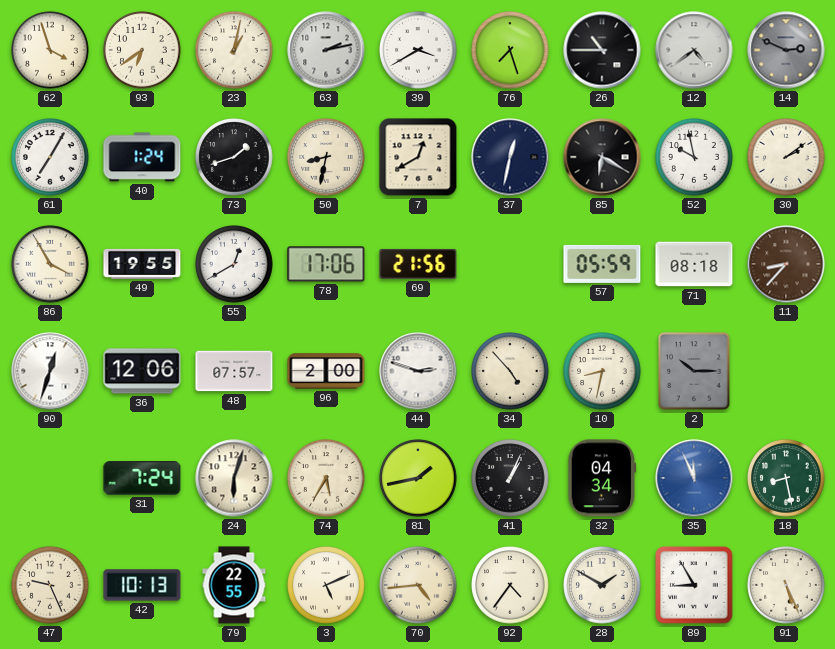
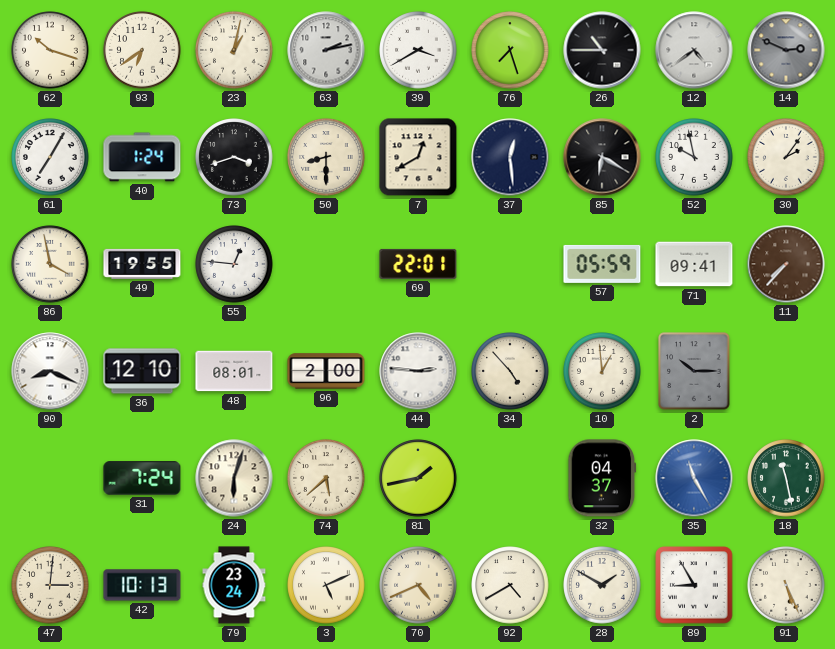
62: 3:57 -> 10:18
73: 1:42 -> 3:42
50: 8:32 -> 8:30
37: 12:32 -> 12:29
30: 2:09 -> 2:06
86: 3:55 -> 3:58
55: 12:40 -> 12:46
78: 17:06 -> none
69: 21:56 -> 22:01
71: 08:18 -> 09:41
11: 8:37 -> 7:37
90: 12:33 -> 8:19
36: 12:06 -> 12:10
48: 07:57 -> 08:01
44: 2:48 -> 2:46
10: 8:32 -> 12:59
74: 5:35 -> 5:38
41: 1:04 -> none
32: 04:34 -> 04:37
35: 11:56 -> 11:25
18: 8:28 -> 11:28
47: 9:26 -> 3:01
79: 22:55 -> 23:24
70: 4:44 -> 4:41
92: 4:36 -> 4:40
